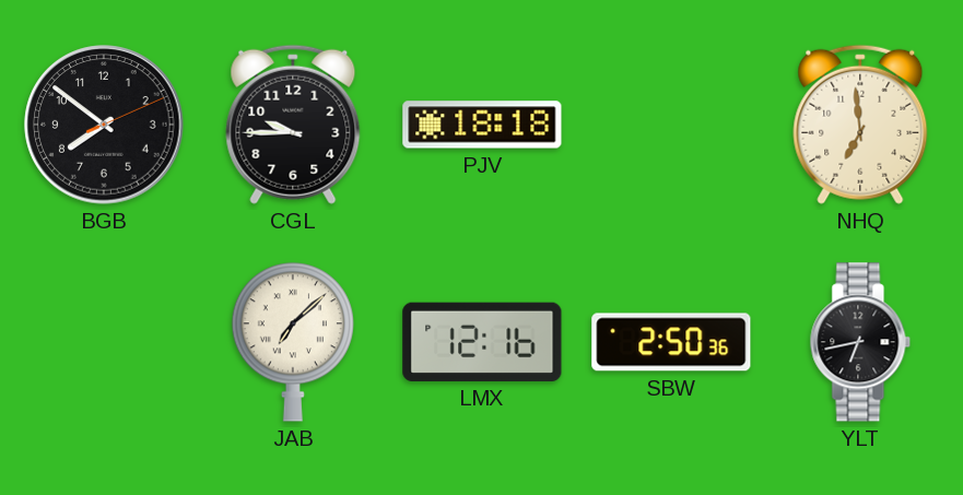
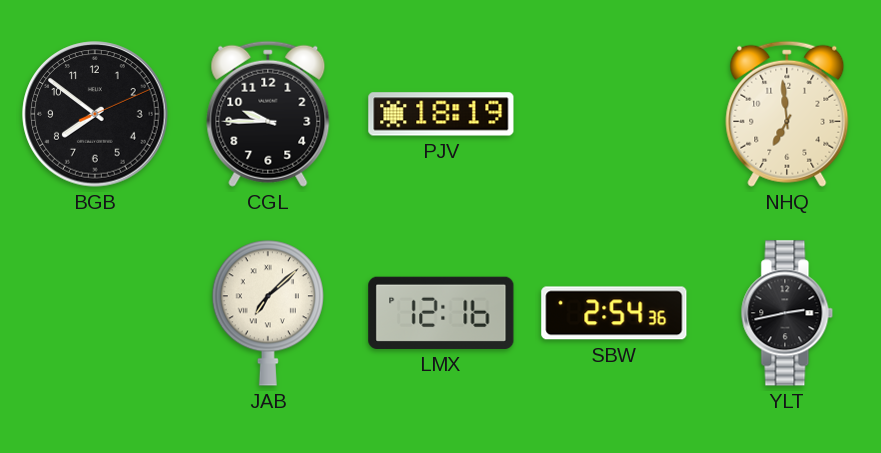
PJV: 18:18 -> 18:19
SBW: 2:50 -> 2:54
YLT: 6:43 -> 2:43
